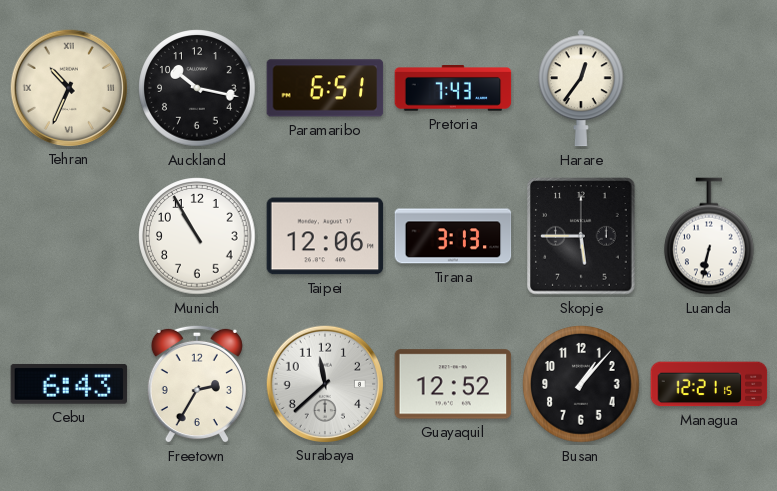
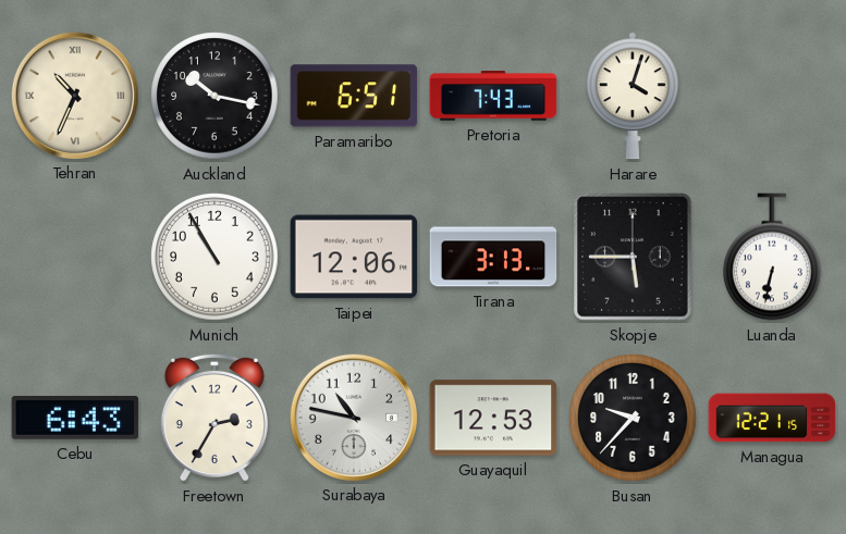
Harare: 12:36 -> 4:03
Surabaya: 11:38 -> 10:47
Guayaquil: 12:52 -> 12:53
Busan: 1:07 -> 9:37
